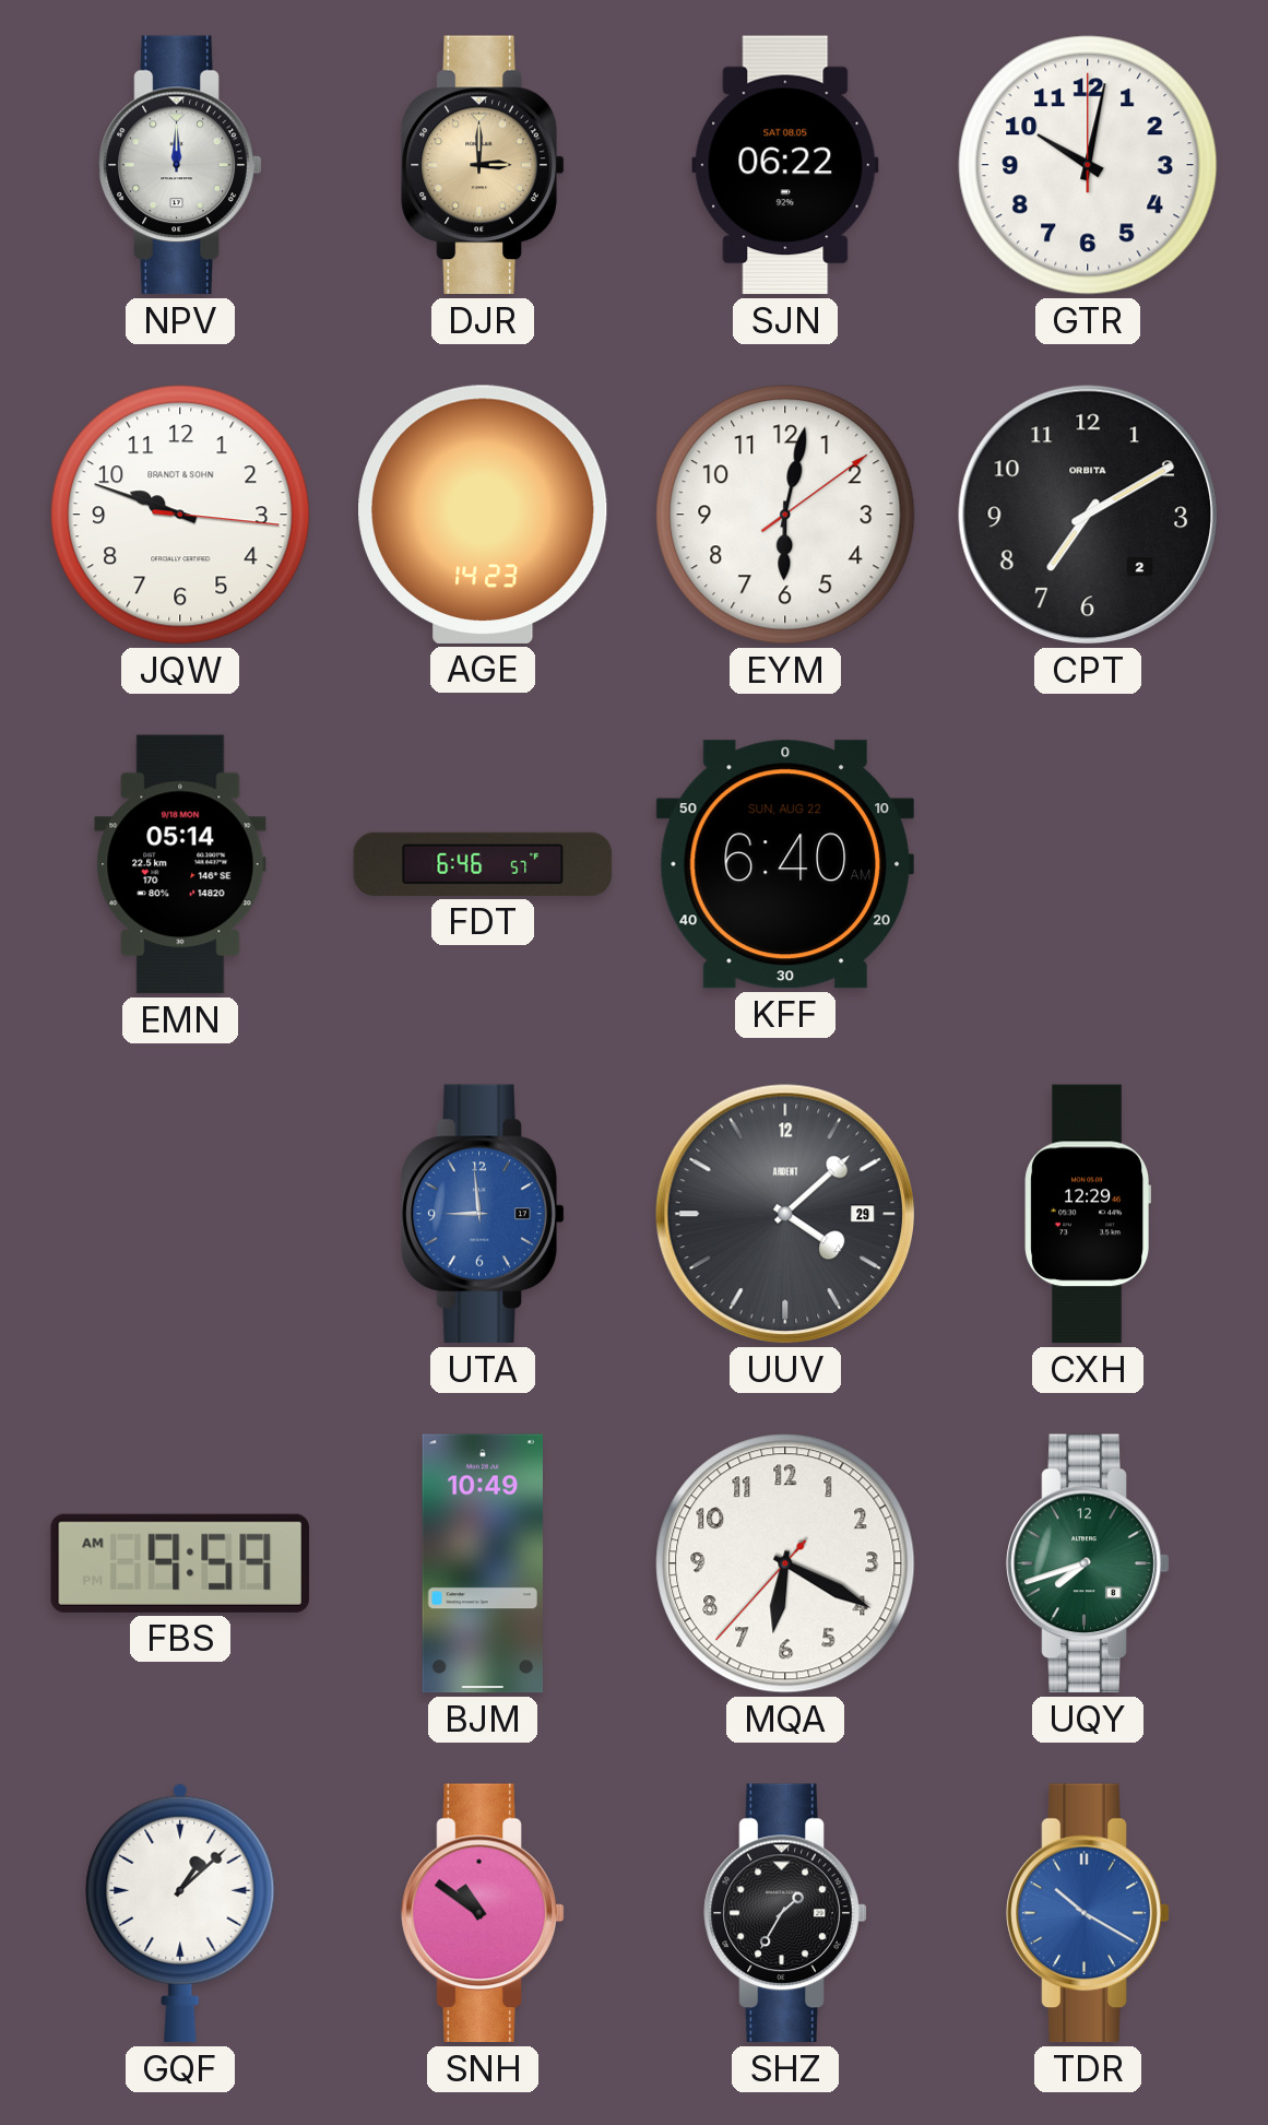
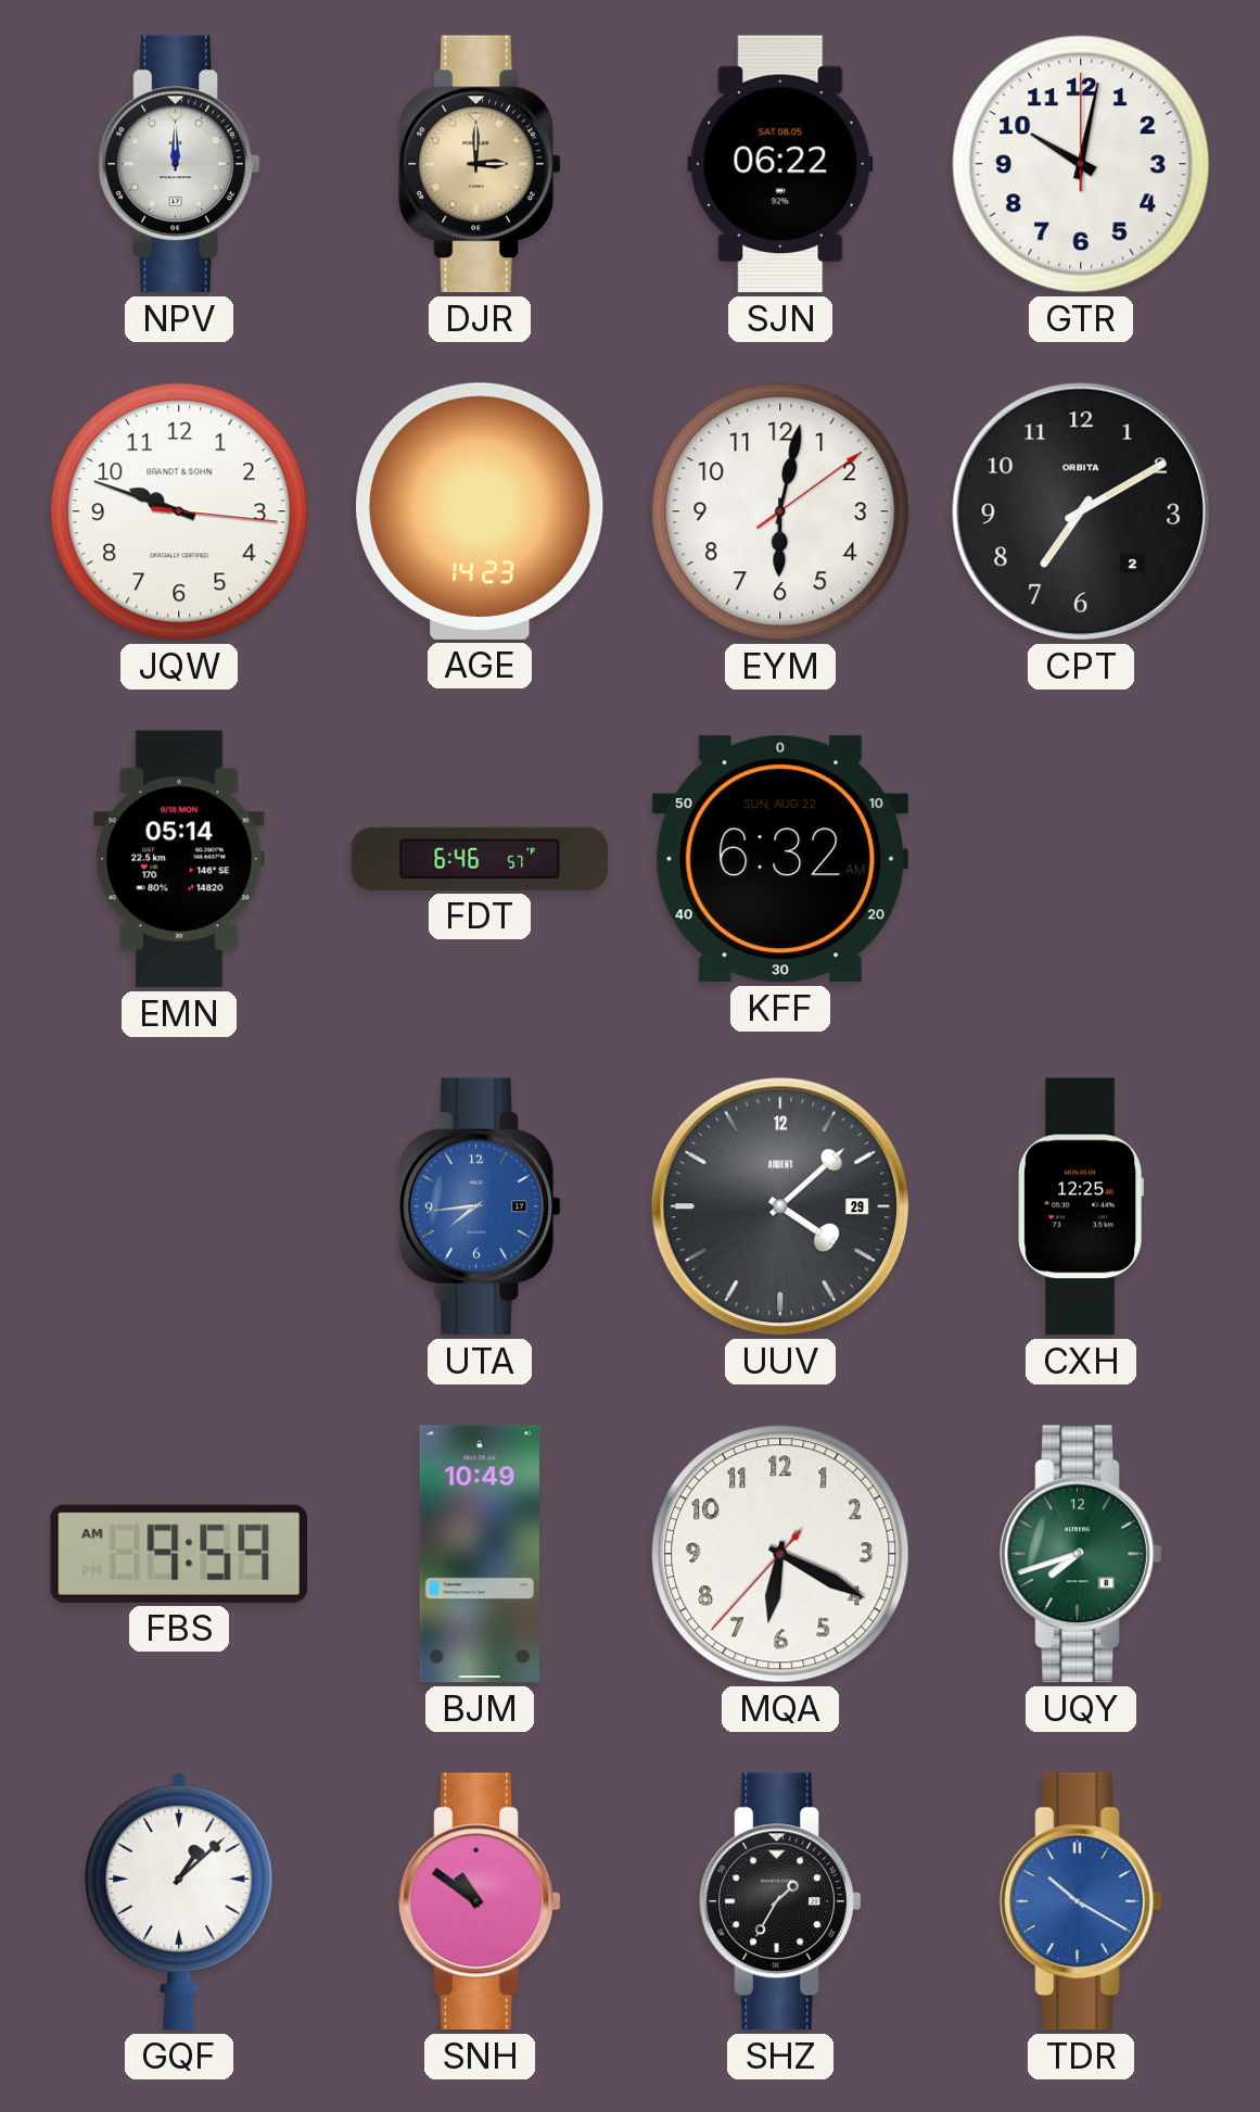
KFF: 6:40 -> 6:32
UTA: 8:59 -> 7:44
CXH: 12:29 -> 12:25
